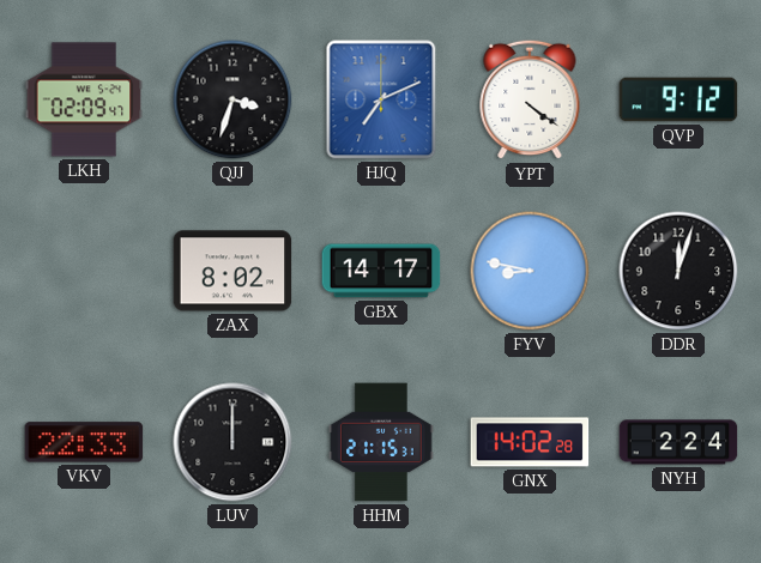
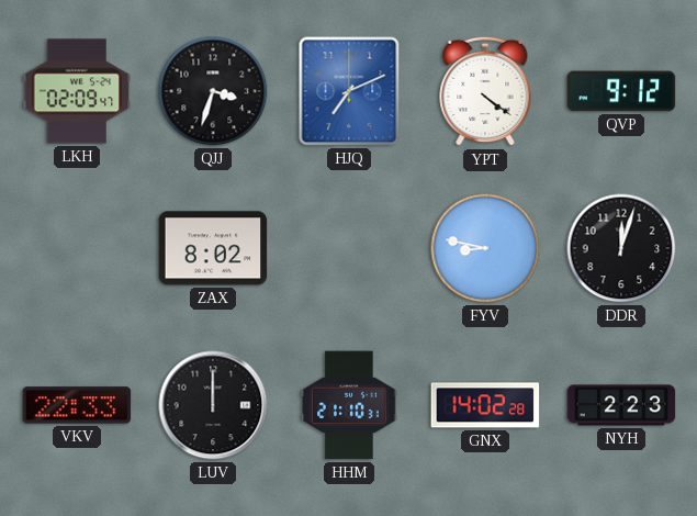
GBX: 14:17 -> none
HHM: 21:15 -> 21:10
NYH: 2:24 -> 2:23
